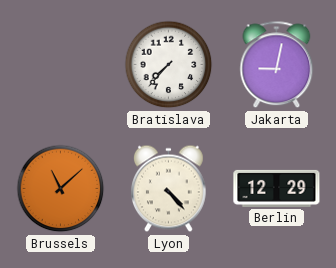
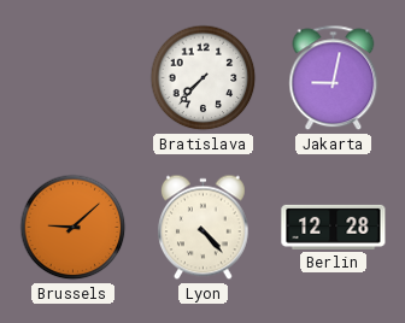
Brussels: 11:08 -> 9:08
Berlin: 12:29 -> 12:28
